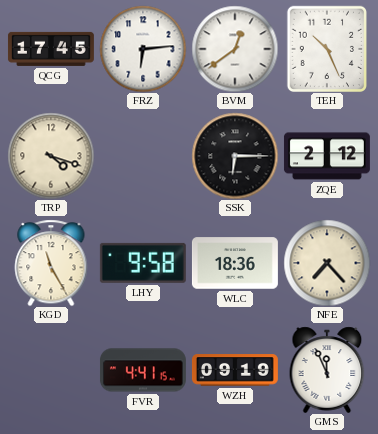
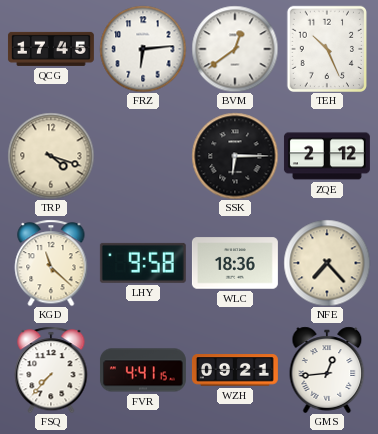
KGD: 11:25 -> 11:22
FSQ: none -> 7:37
WZH: 09:19 -> 09:21
GMS: 11:56 -> 12:44
